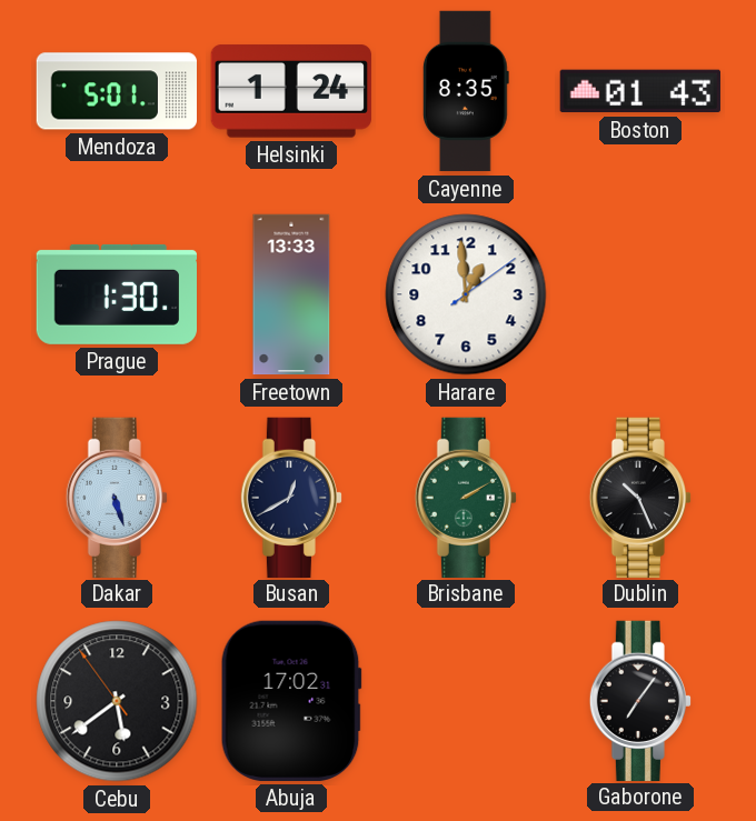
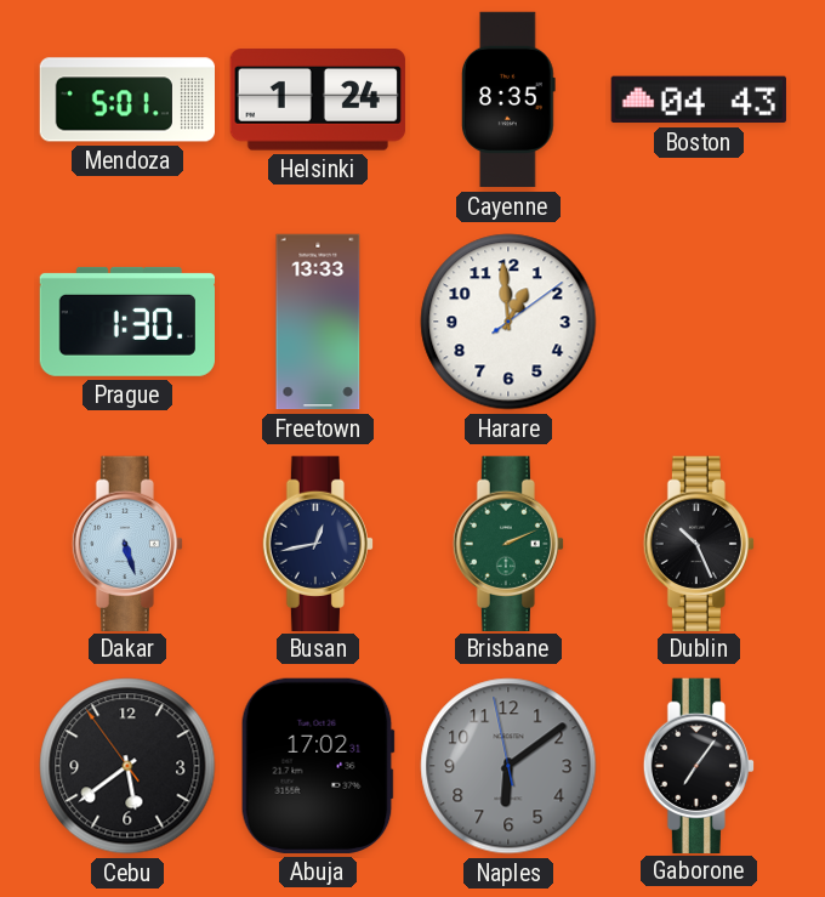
Boston: 01:43 -> 04:43
Busan: 12:40 -> 12:43
Brisbane: 2:10 -> 2:11
Naples: none -> 6:08
